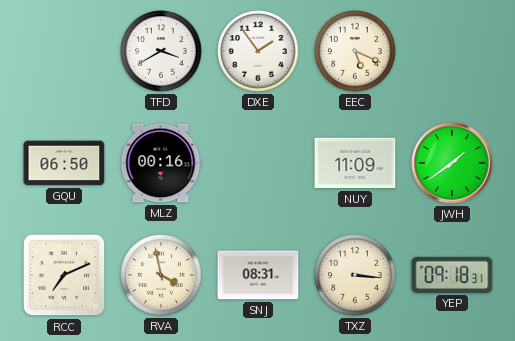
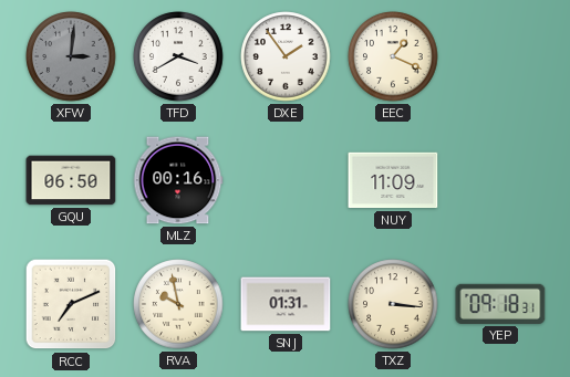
XFW: none -> 3:01
EEC: 5:19 -> 1:19
JWH: 1:39 -> none
RVA: 3:58 -> 9:58
SNJ: 08:31 -> 01:31
